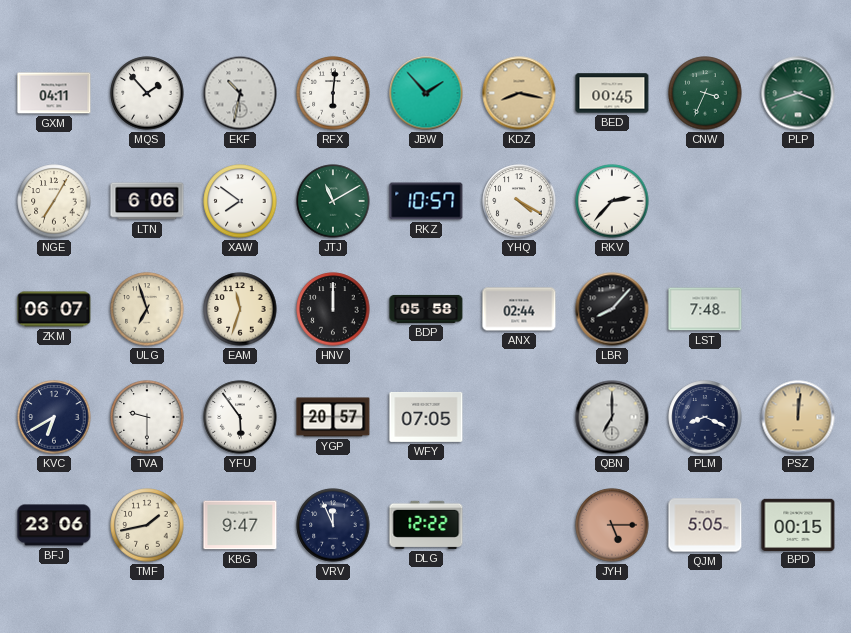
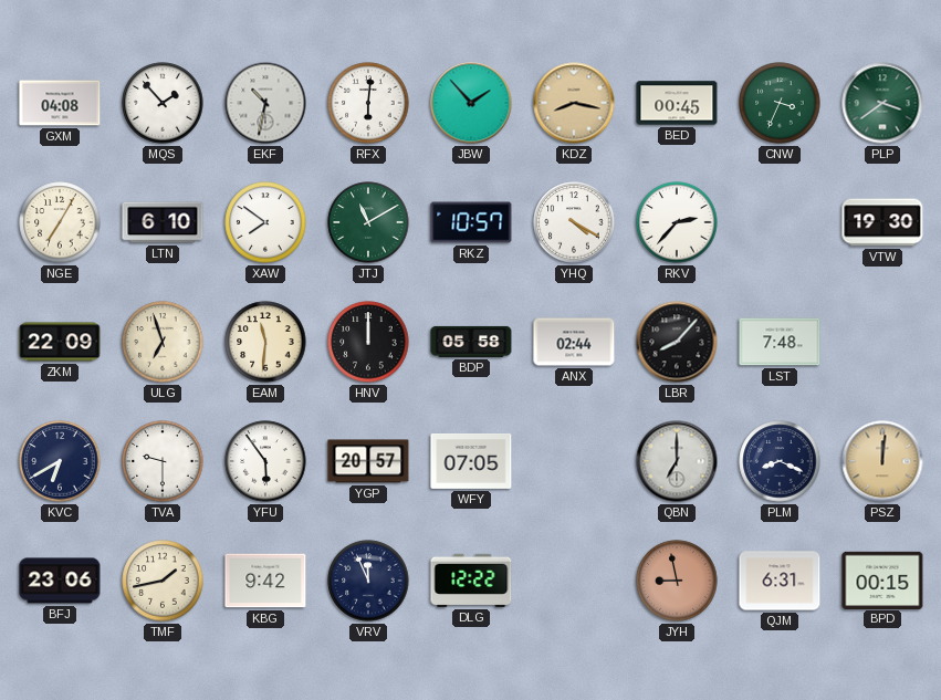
GXM: 04:11 -> 04:08
PLP: 3:42 -> 3:39
LTN: 6:06 -> 6:10
VTW: none -> 19:30
ZKM: 06:07 -> 22:09
EAM: 11:33 -> 11:31
KBG: 9:47 -> 9:42
JYH: 5:15 -> 8:58
QJM: 5:05 -> 6:31
